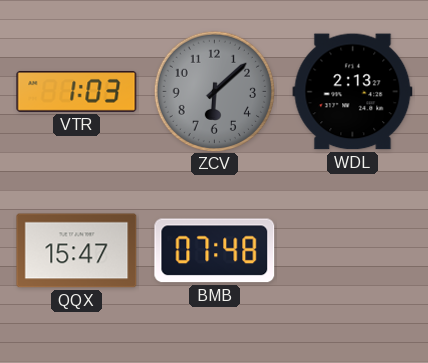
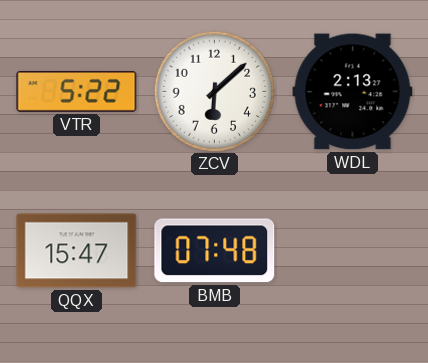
VTR: 1:03 -> 5:22
ZCV dial: grey -> white
